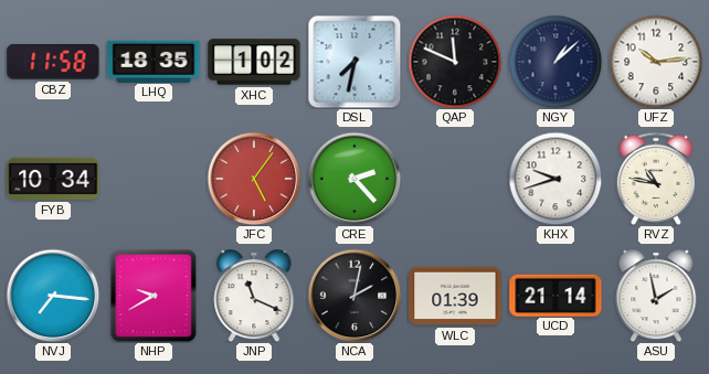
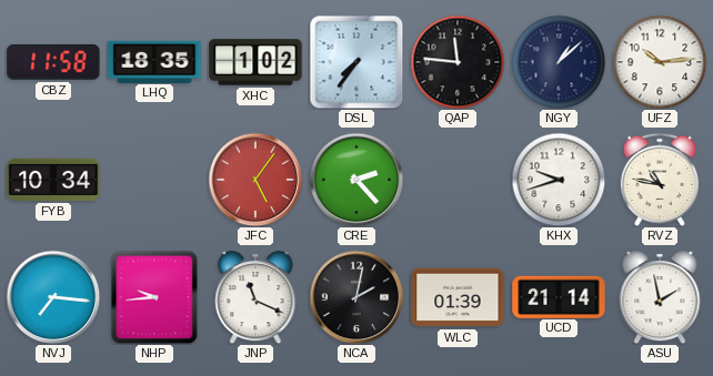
DSL: 7:32 -> 7:36
QAP: 11:49 -> 11:46
NHP: 9:40 -> 9:44
